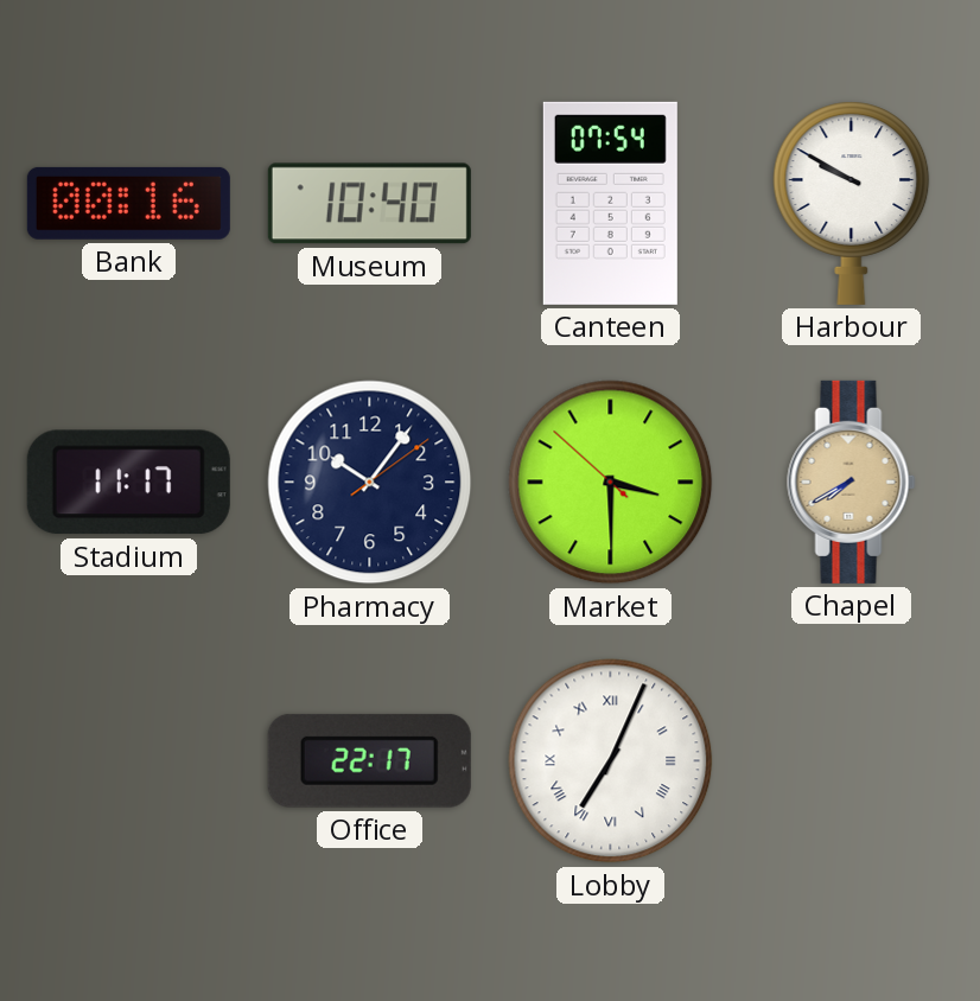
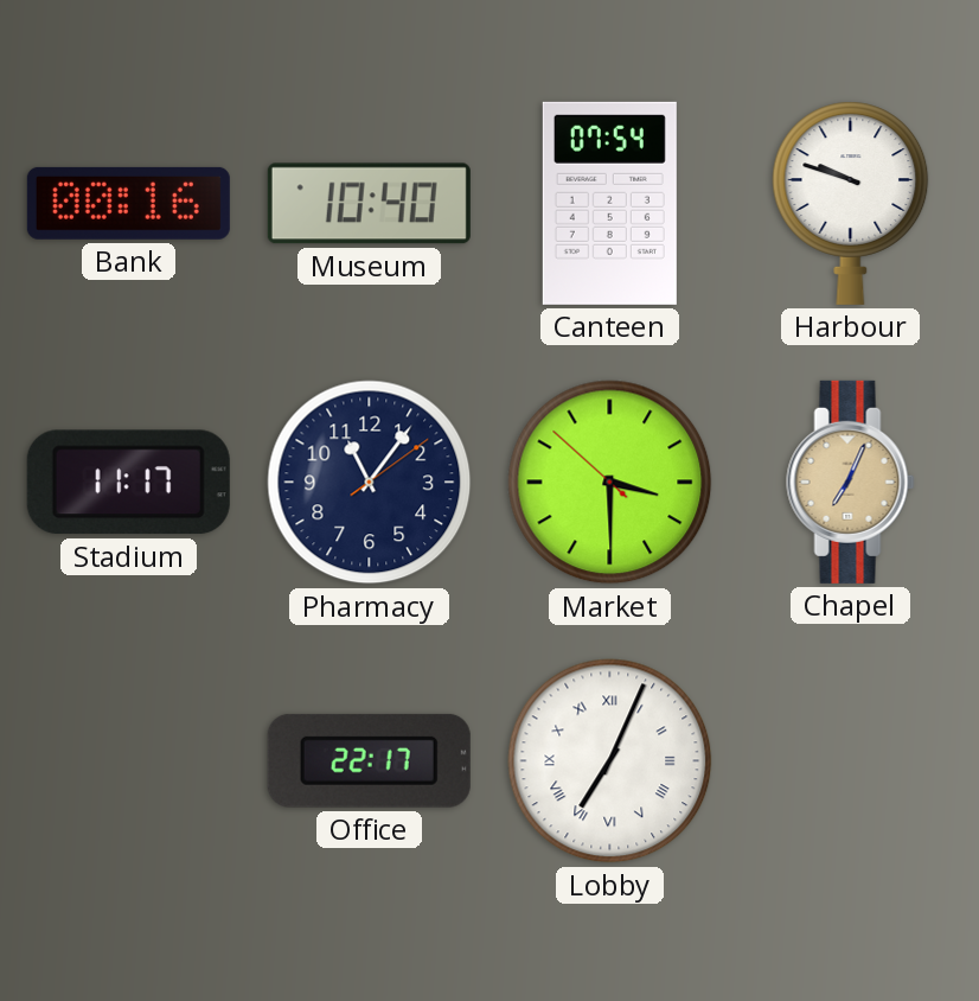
Harbour: 9:50 -> 9:48
Pharmacy: 10:06 -> 11:06
Chapel: 7:40 -> 7:04
